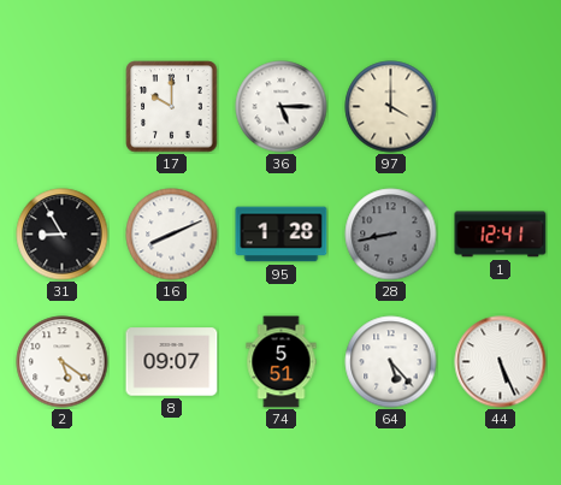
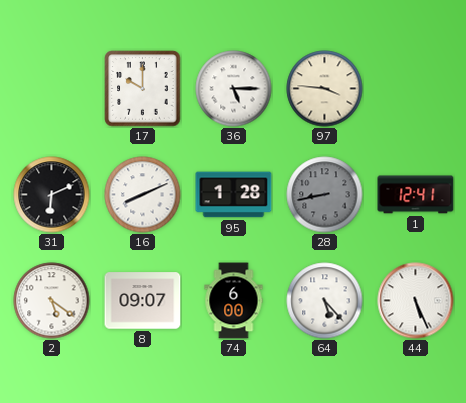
97: 4:00 -> 3:46
31: 8:55 -> 6:11
74: 5:51 -> 6:00
